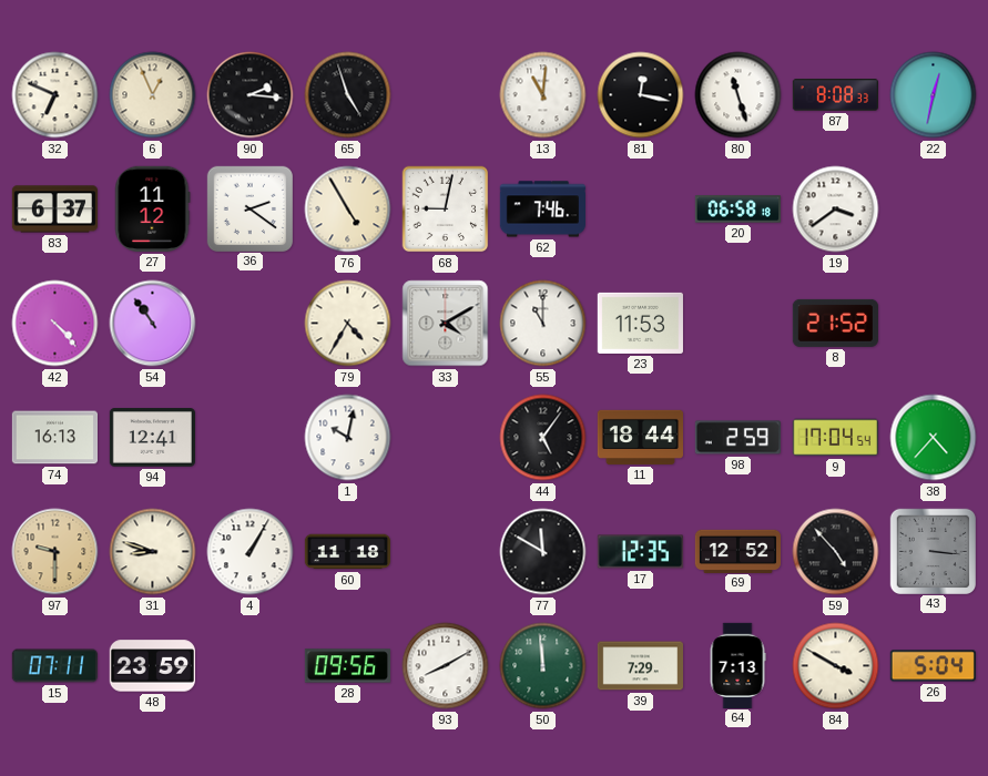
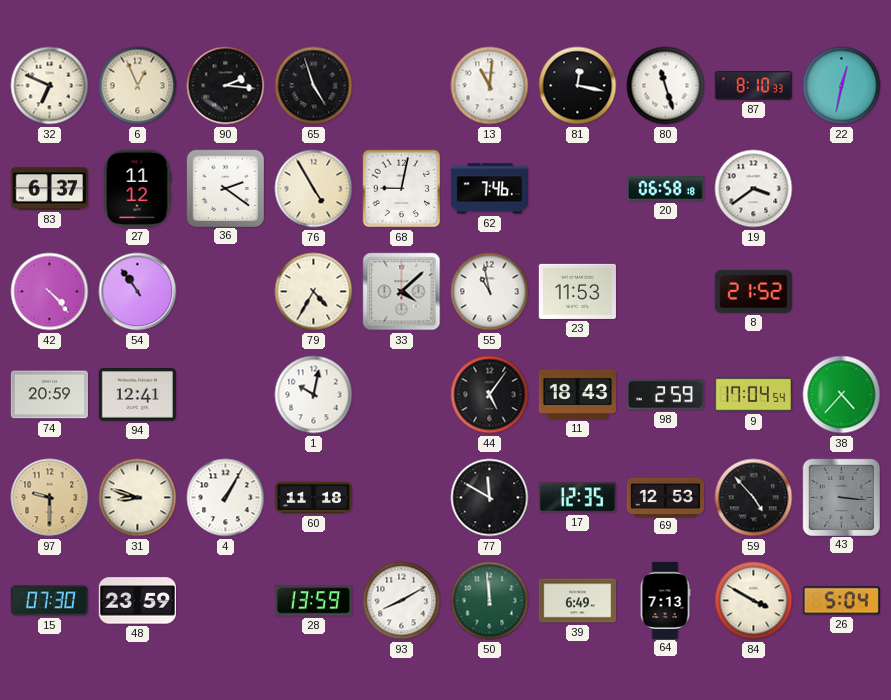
87: 8:08 -> 8:10
33: 4:10 -> 4:08
55: 11:00 -> 10:58
74: 16:13 -> 20:59
11: 18:44 -> 18:43
69: 12:52 -> 12:53
15: 07:11 -> 07:30
28: 09:56 -> 13:59
39: 7:29 -> 6:49
